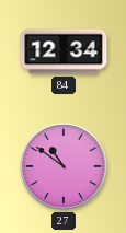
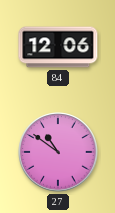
84: 12:34 -> 12:06
